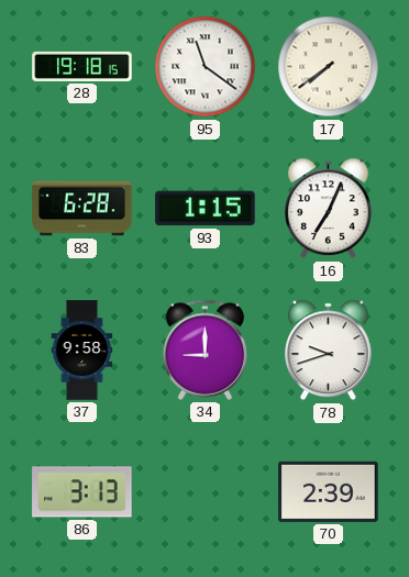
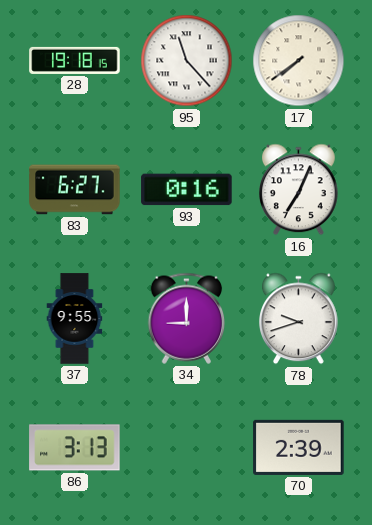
95: 11:21 -> 11:23
83: 6:28 -> 6:27
93: 1:15 -> 0:16
37: 9:58 -> 9:55
